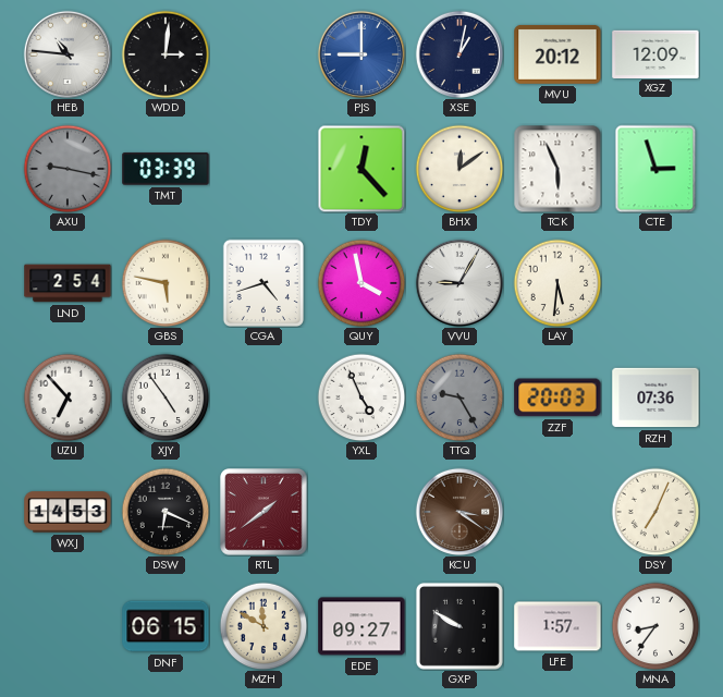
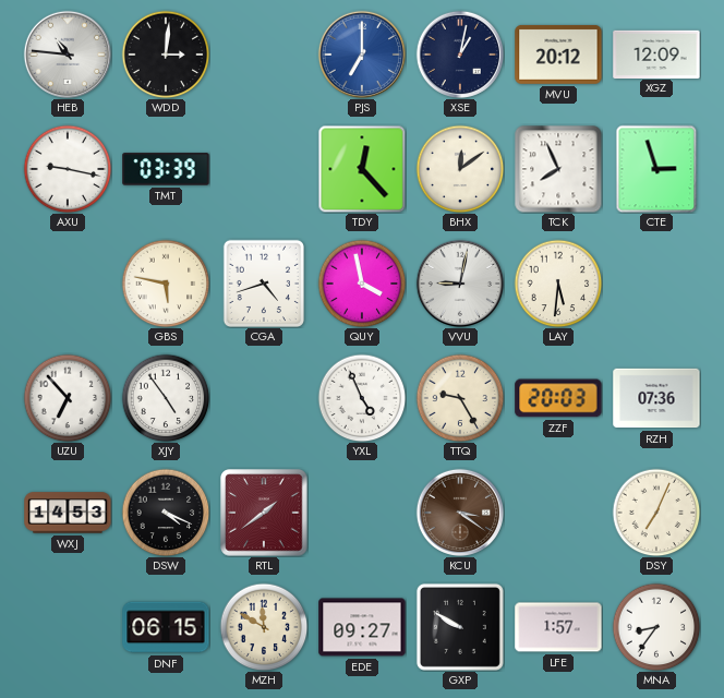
PJS: 9:00 -> 7:00
AXU dial: grey -> white
TCK: 5:56 -> 7:56
LND: 2:54 -> none
VVU: 9:05 -> 9:02
TTQ dial: grey -> cream
DSW: 6:19 -> 4:19
